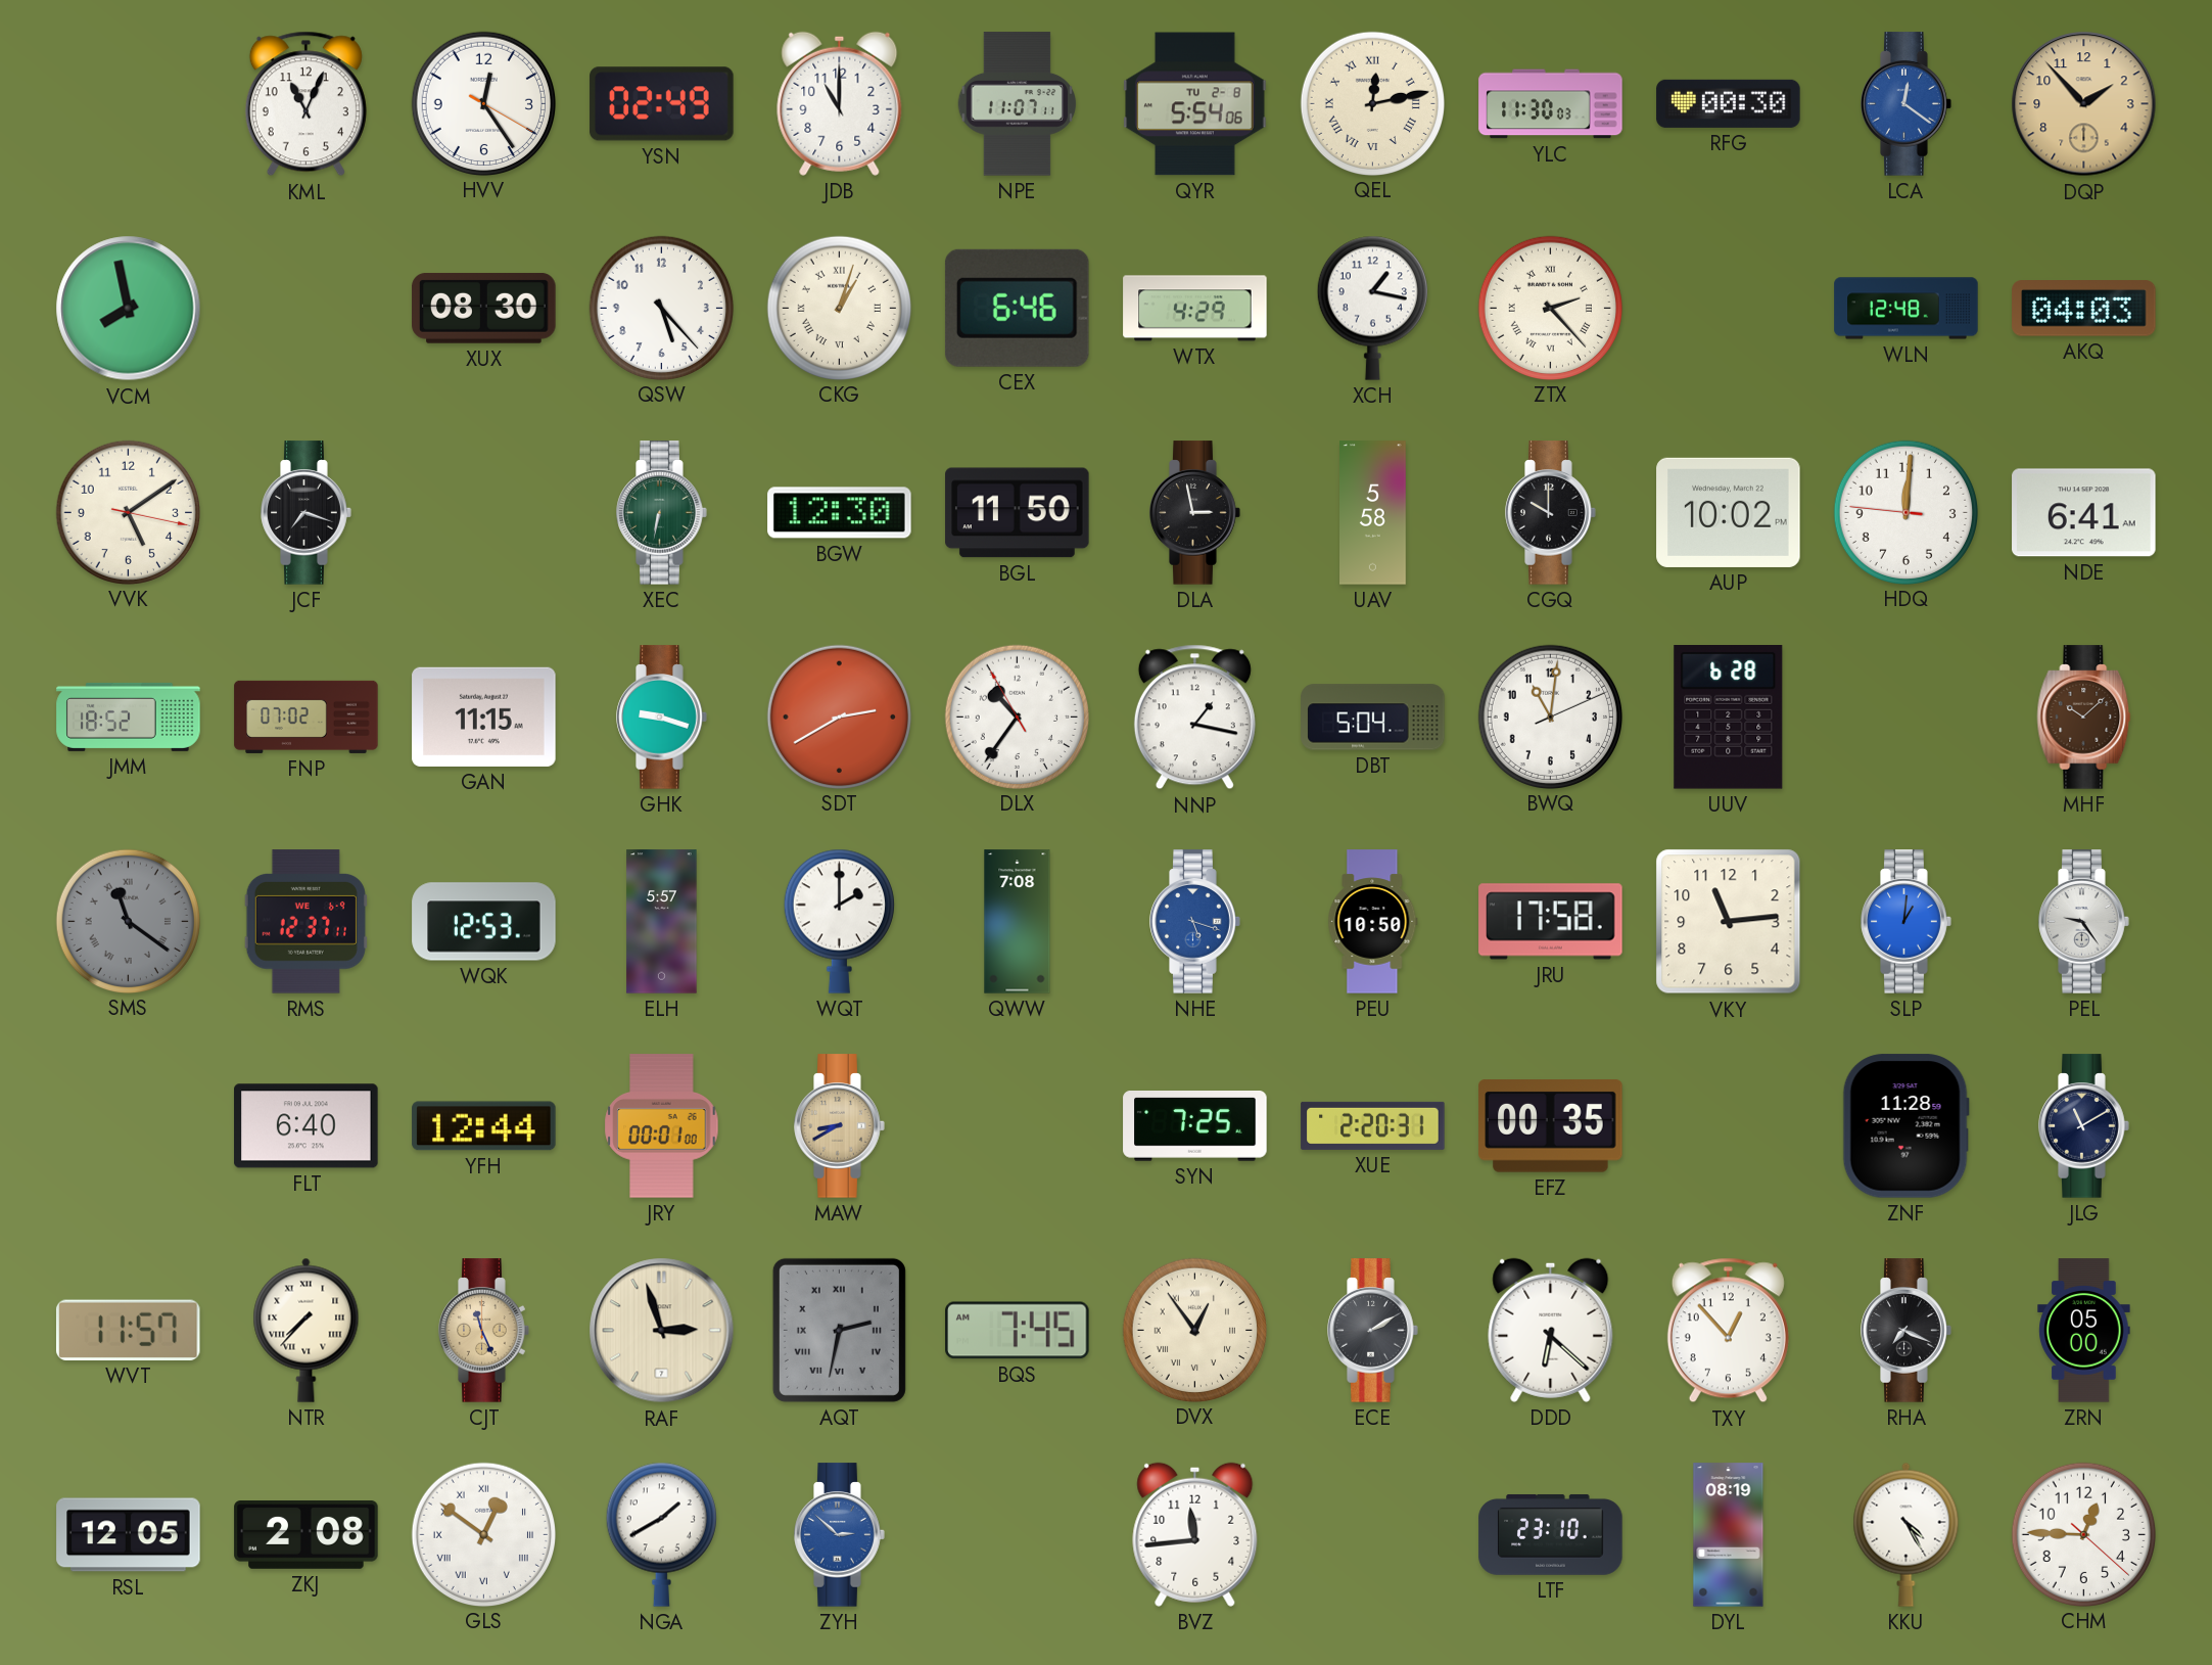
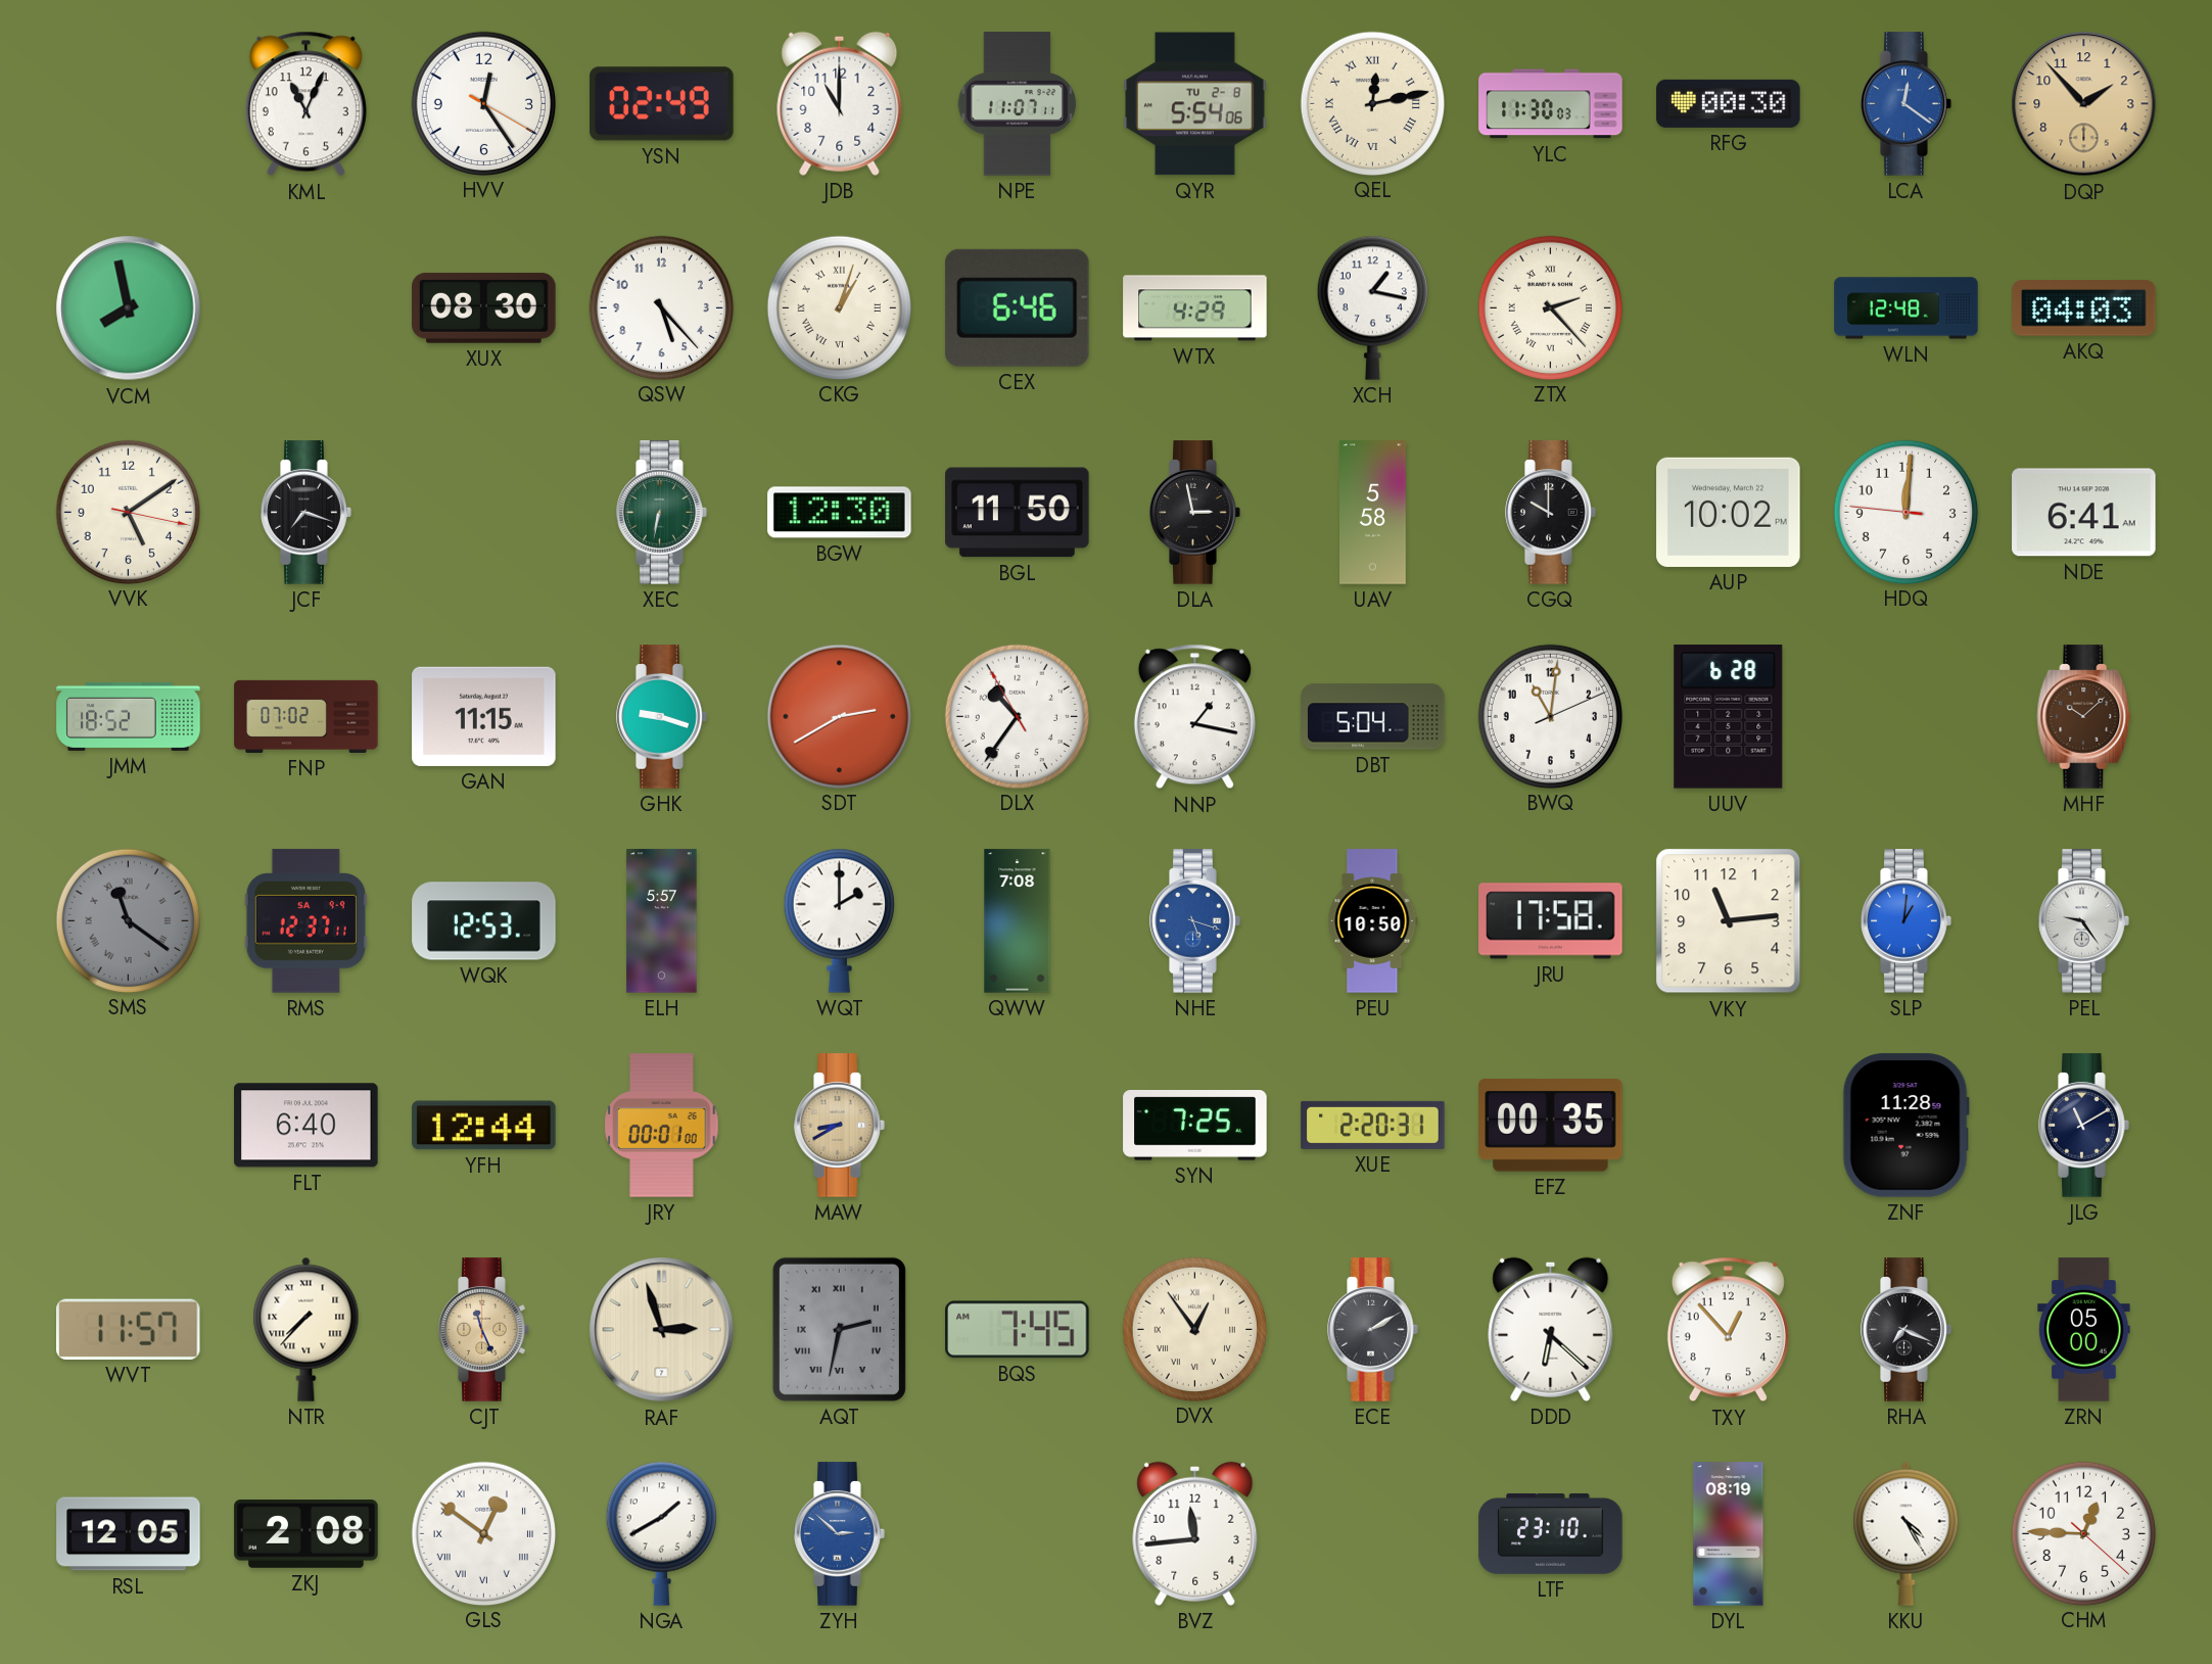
RMS date: WE 6-9 -> SA 9-9
